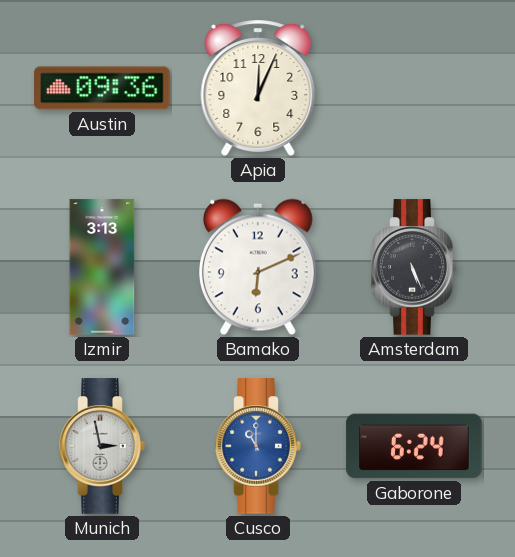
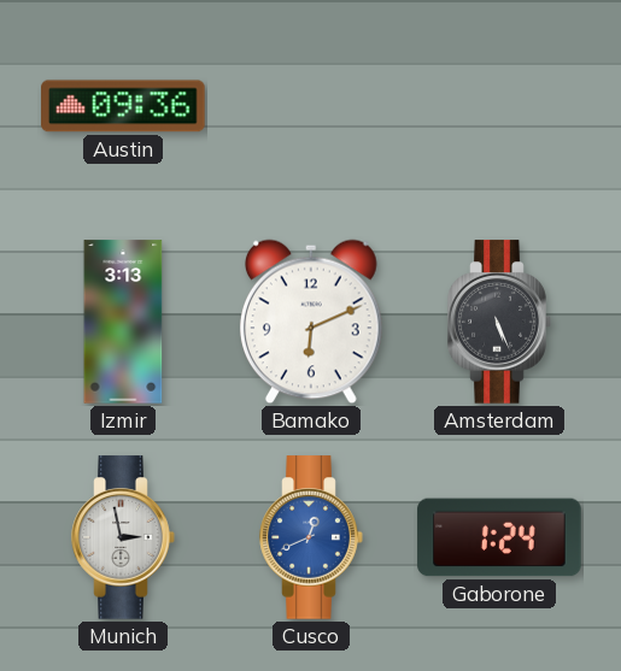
Apia: 12:04 -> none
Cusco: 11:00 -> 12:41
Gaborone: 6:24 -> 1:24
